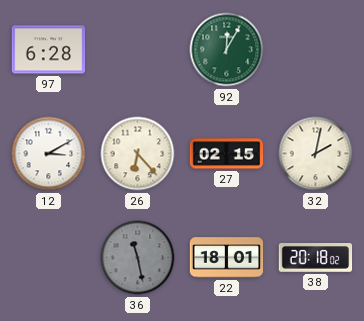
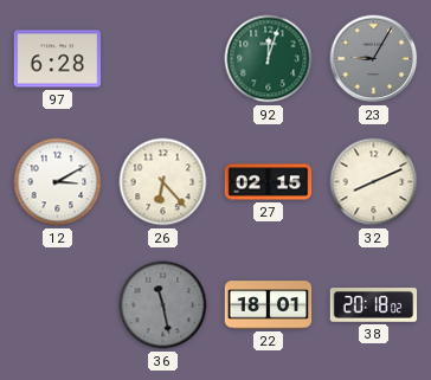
92: 12:05 -> 12:03
23: none -> 9:05
32: 2:02 -> 8:11
